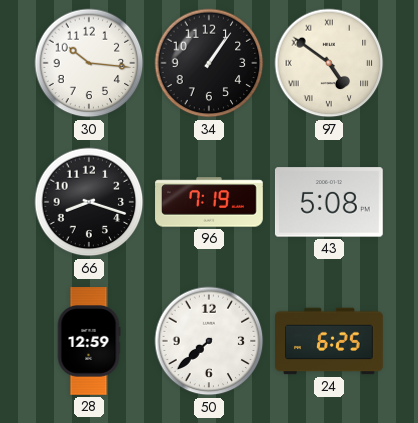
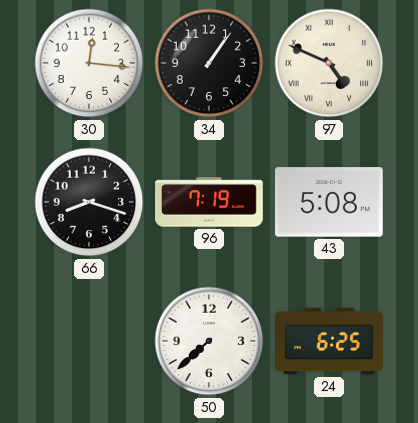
30: 10:16 -> 12:16
97: 4:51 -> 4:49
28: 12:59 -> none
